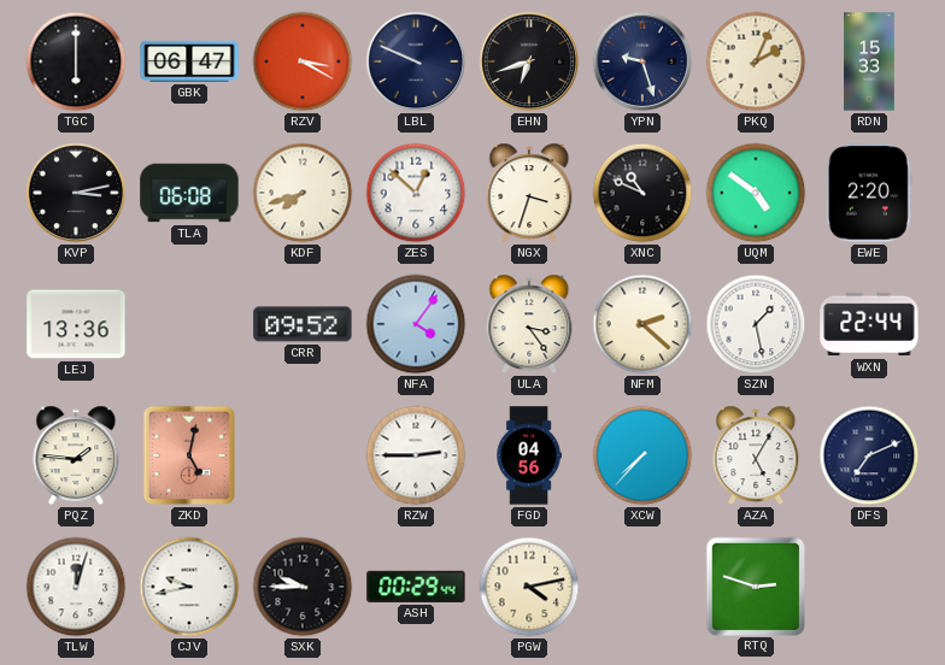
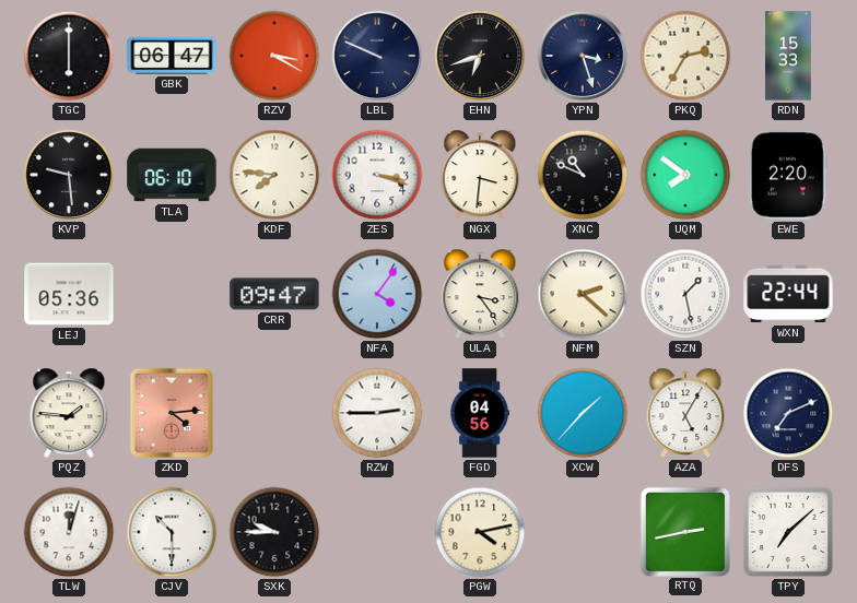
YPN: 9:27 -> 3:27
PKQ: 2:04 -> 2:35
KVP: 3:13 -> 9:29
TLA: 06:08 -> 06:10
KDF: 7:42 -> 7:46
ZES: 12:52 -> 3:18
NGX: 3:33 -> 3:31
UQM: 4:51 -> 7:51
LEJ: 13:36 -> 05:36
CRR: 09:52 -> 09:47
ZKD: 5:02 -> 4:14
XCW: 7:37 -> 1:37
CJV: 9:43 -> 10:30
ASH: 00:29 -> none
RTQ: 2:48 -> 2:43
TPY: none -> 7:08
